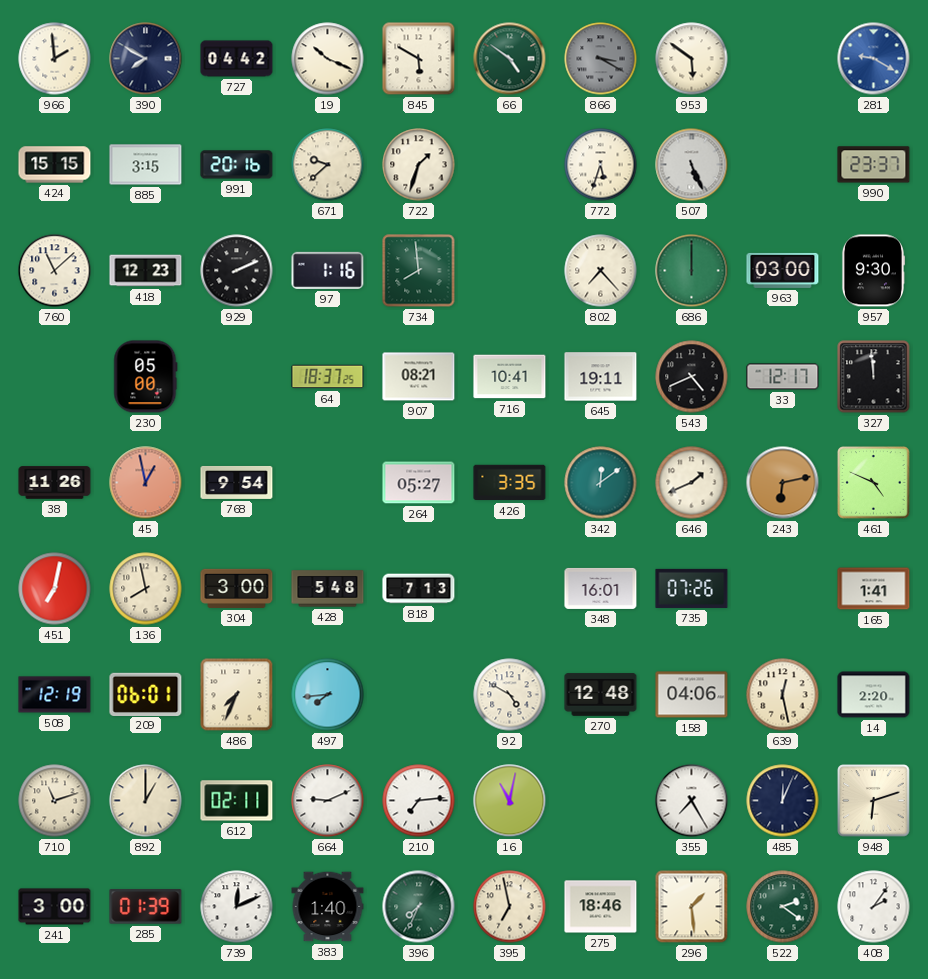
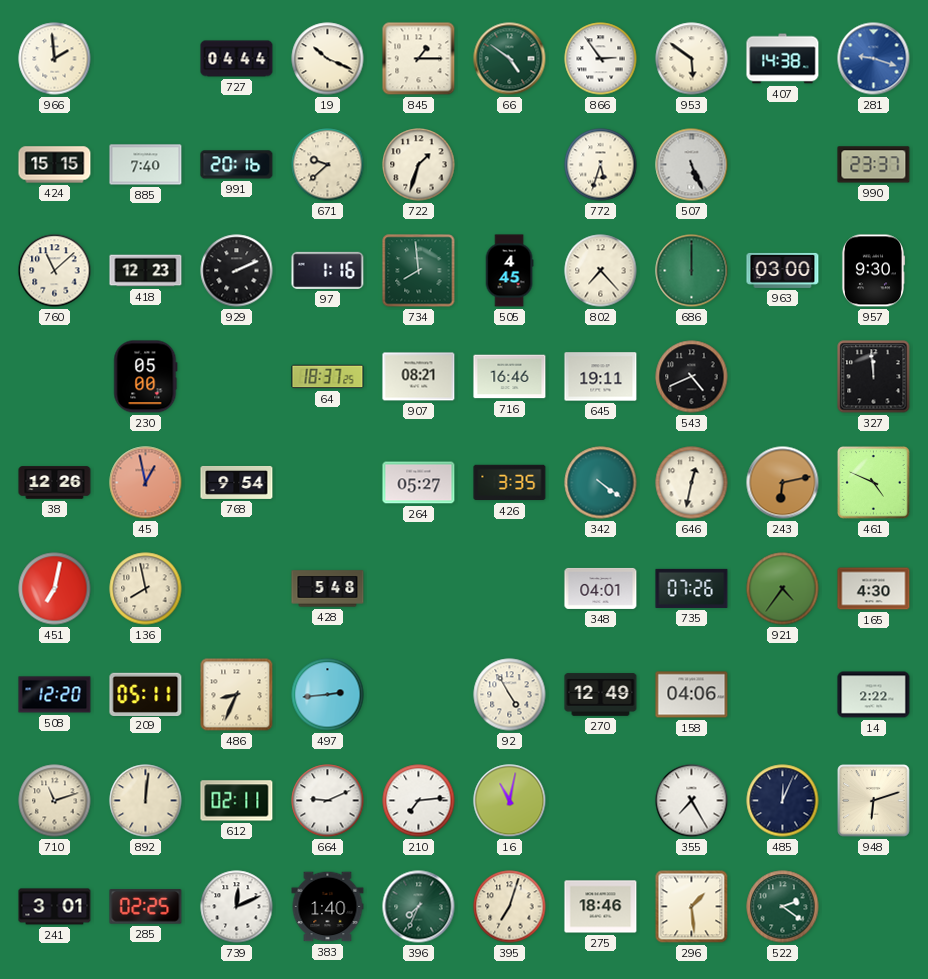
390: 7:50 -> none
727: 04:42 -> 04:44
845: 5:50 -> 1:15
866: 3:20 -> 2:54
866 dial: grey -> white
407: none -> 14:38
281: 9:20 -> 9:18
885: 3:15 -> 7:40
505: none -> 4:45
716: 10:41 -> 16:46
33: 12:17 -> none
38: 11:26 -> 12:26
342: 12:09 -> 4:21
646: 1:41 -> 12:32
304: 3:00 -> none
818: 7:13 -> none
348: 16:01 -> 04:01
921: none -> 4:36
165: 1:41 -> 4:30
508: 12:19 -> 12:20
209: 06:01 -> 05:11
486: 7:34 -> 8:34
497: 7:44 -> 2:44
92: 4:50 -> 4:55
270: 12:48 -> 12:49
639: 12:28 -> none
14: 2:20 -> 2:22
892: 1:00 -> 12:01
241: 3:00 -> 3:01
285: 01:39 -> 02:25
395: 6:58 -> 7:03
408: 2:06 -> none
